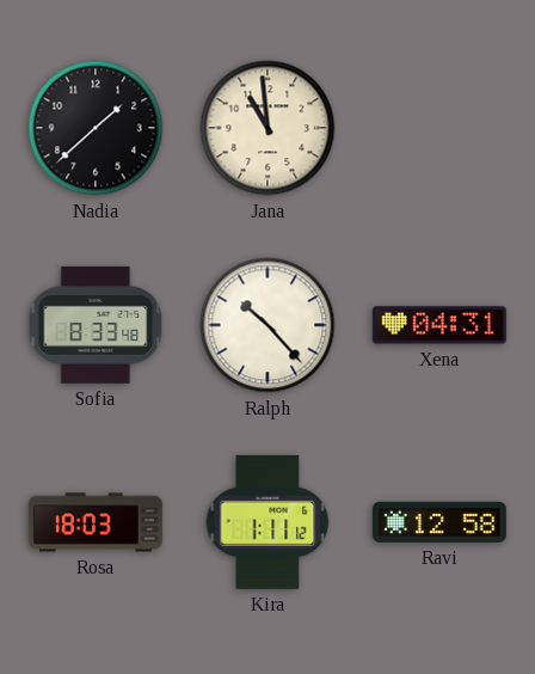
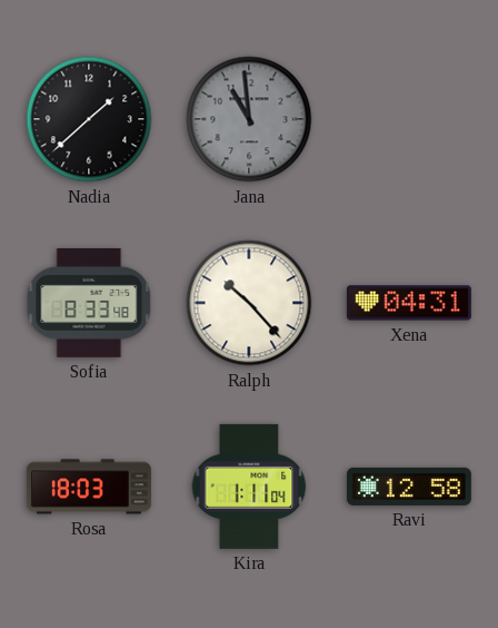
Jana dial: cream -> grey
Kira: 1:11:12 -> 1:11:04
